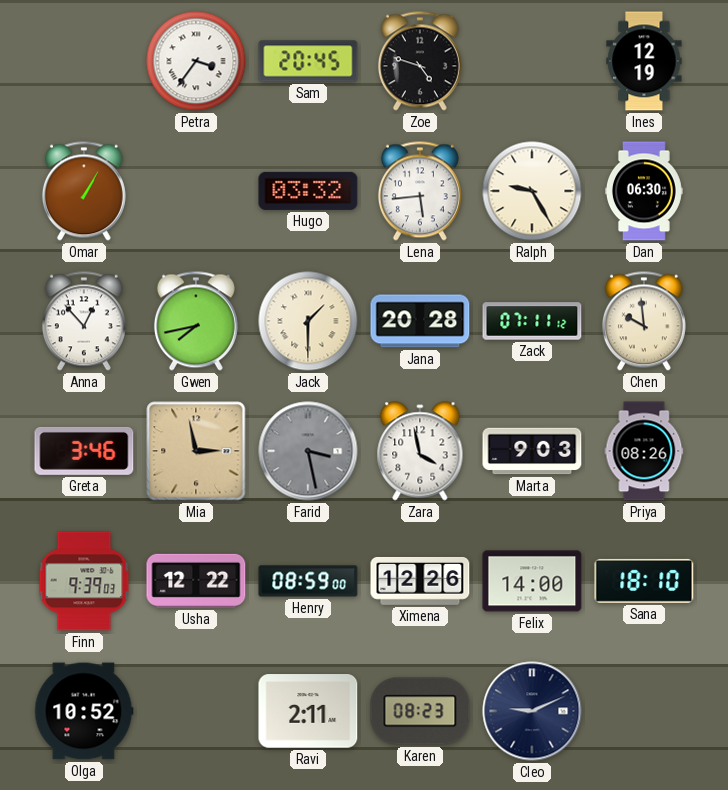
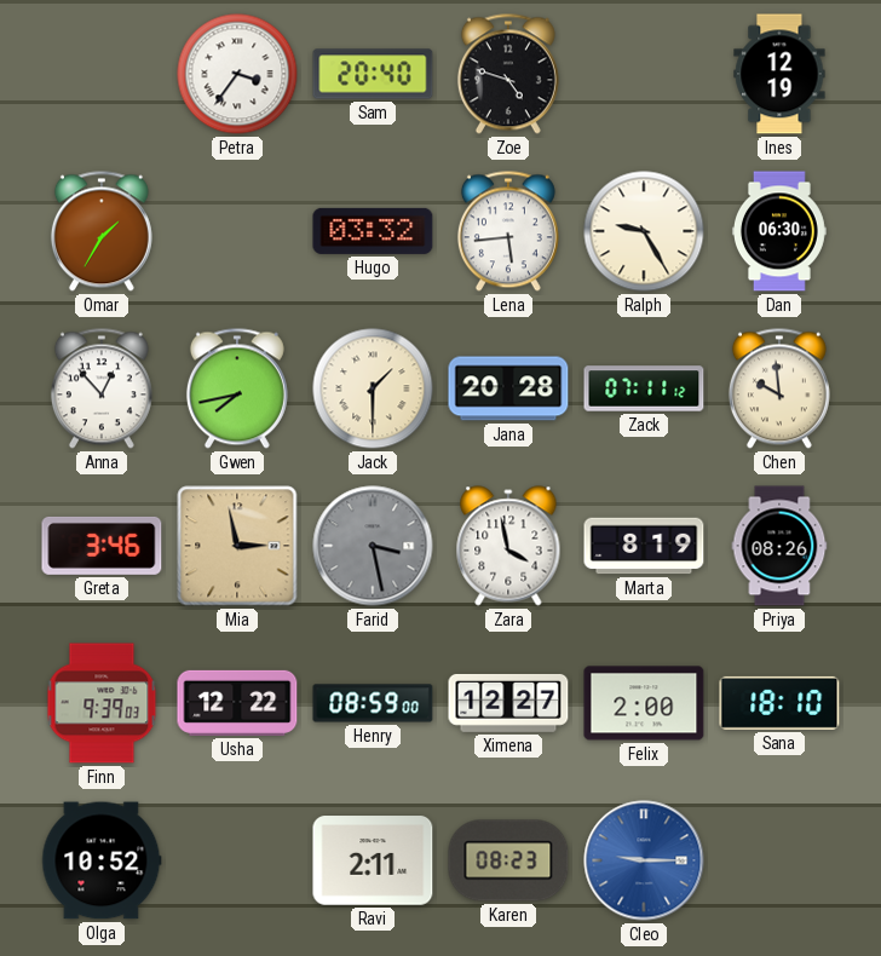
Sam: 20:45 -> 20:40
Omar: 1:05 -> 1:35
Marta: 9:03 -> 8:19
Ximena: 12:26 -> 12:27
Felix: 14:00 -> 2:00
Cleo: 9:11 -> 9:15
Cleo dial: navy -> blue
